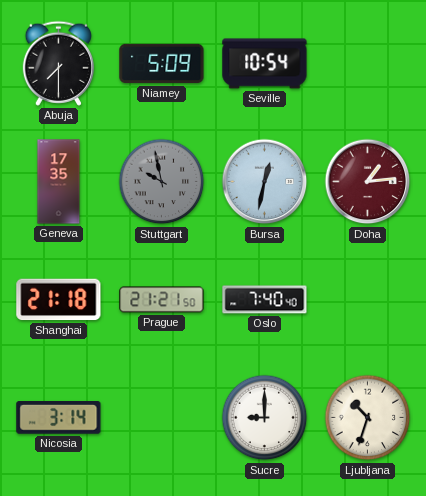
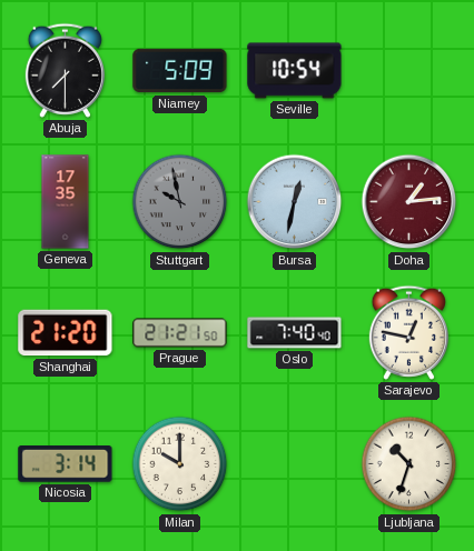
Shanghai: 21:18 -> 21:20
Sarajevo: none -> 12:47
Milan: none -> 10:00
Sucre: 9:00 -> none
